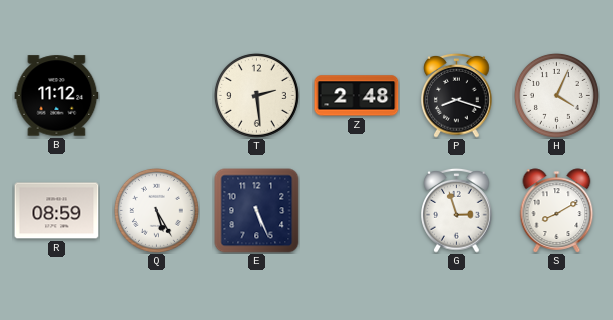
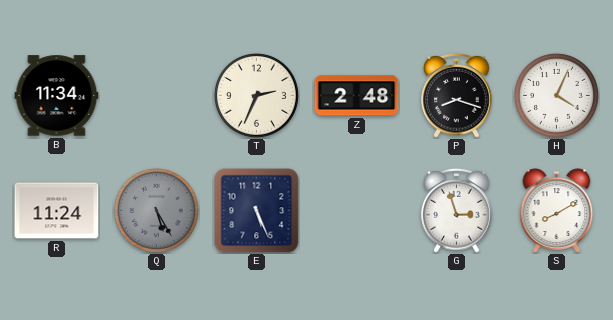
B: 11:12 -> 11:34
T: 2:29 -> 2:34
R: 08:59 -> 11:24
Q dial: white -> grey
